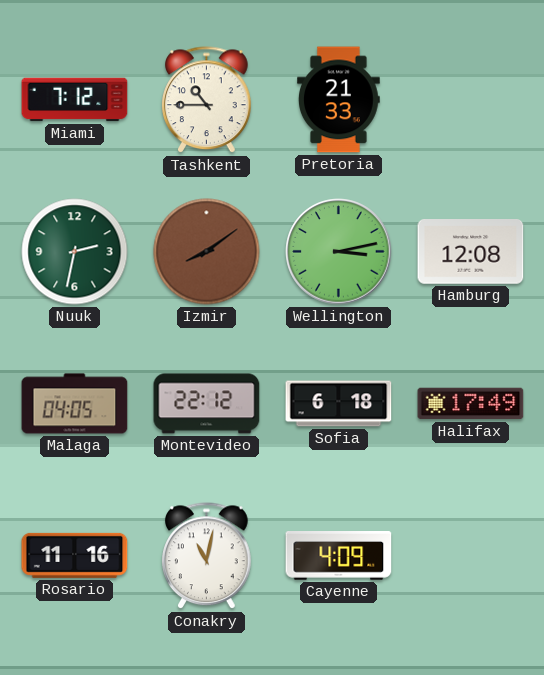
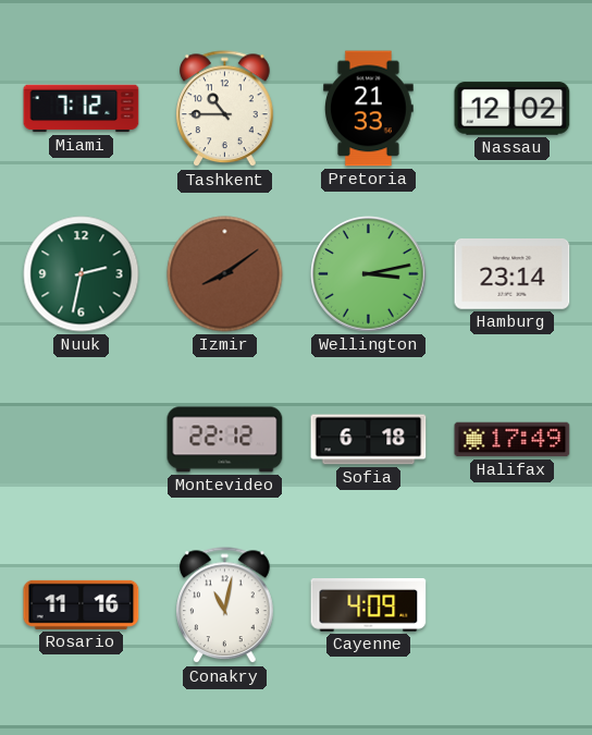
Nassau: none -> 12:02
Hamburg: 12:08 -> 23:14
Malaga: 04:05 -> none
